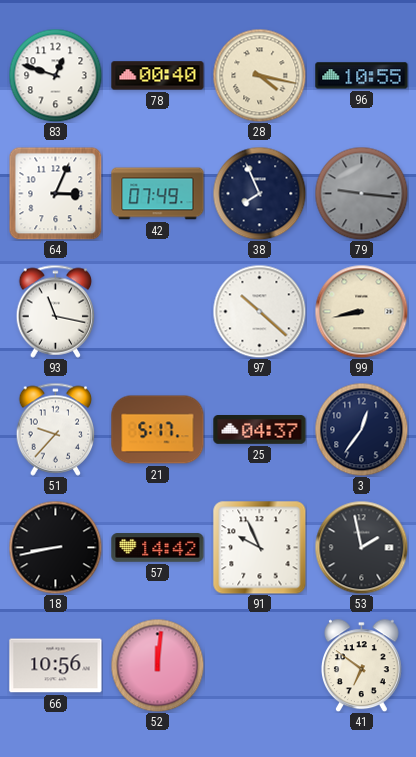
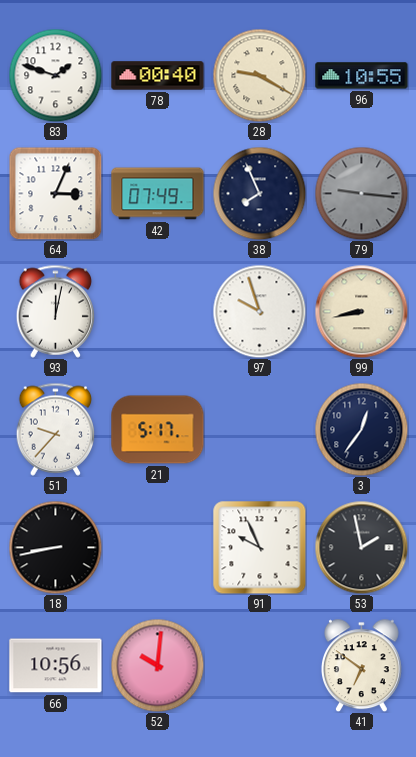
83: 12:48 -> 1:48
28: 4:17 -> 9:20
93: 11:17 -> 12:02
97: 10:22 -> 9:57
25: 04:37 -> none
57: 14:42 -> none
52: 12:01 -> 10:01
